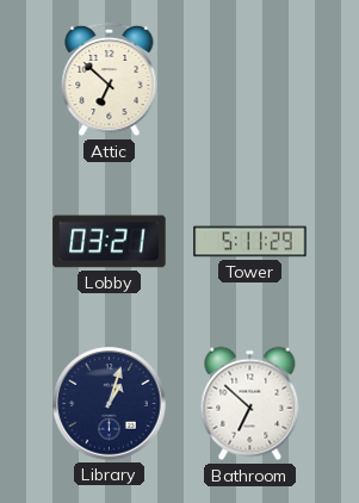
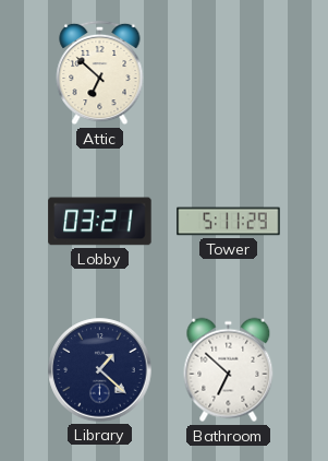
Library: 1:03 -> 1:22
